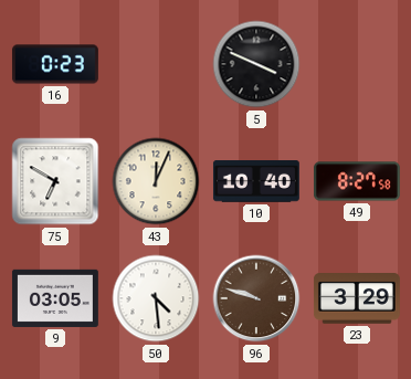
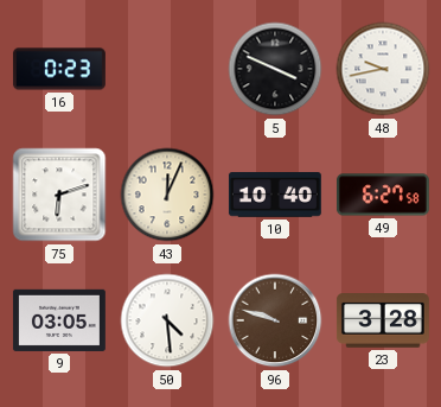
48: none -> 9:43
75: 6:50 -> 6:12
49: 8:27 -> 6:27
23: 3:29 -> 3:28
